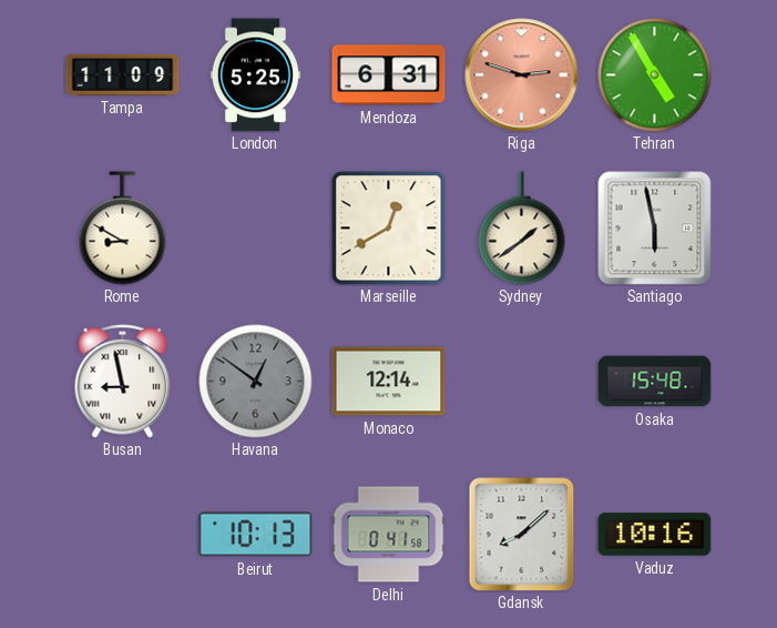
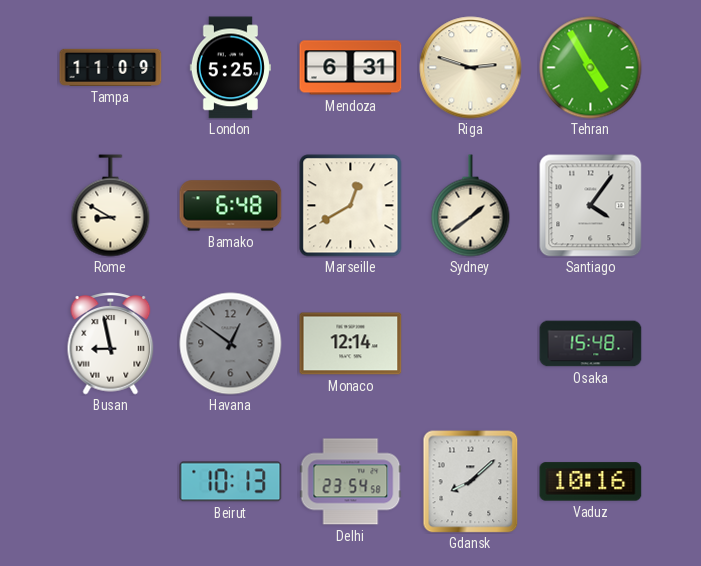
Riga dial: salmon -> cream
Bamako: none -> 6:48
Santiago: 5:58 -> 4:06
Delhi: 0:41 -> 23:54
